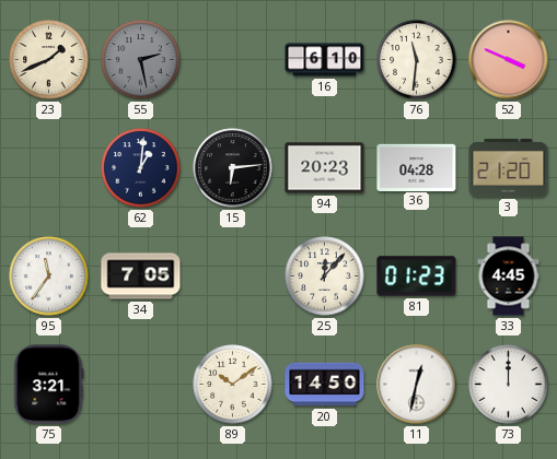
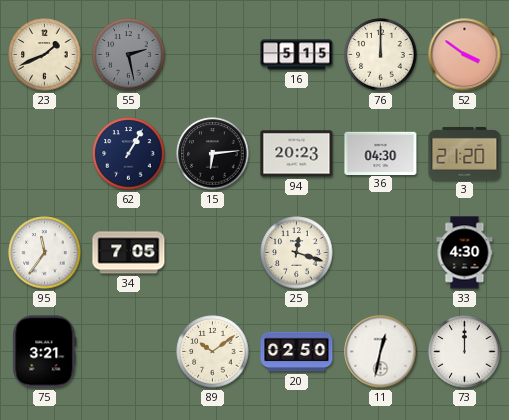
16: 6:10 -> 5:15
76: 11:31 -> 12:00
52: 3:49 -> 3:51
62: 1:01 -> 1:05
36: 04:28 -> 04:30
25: 12:07 -> 12:18
81: 01:23 -> none
33: 4:45 -> 4:30
20: 14:50 -> 02:50
